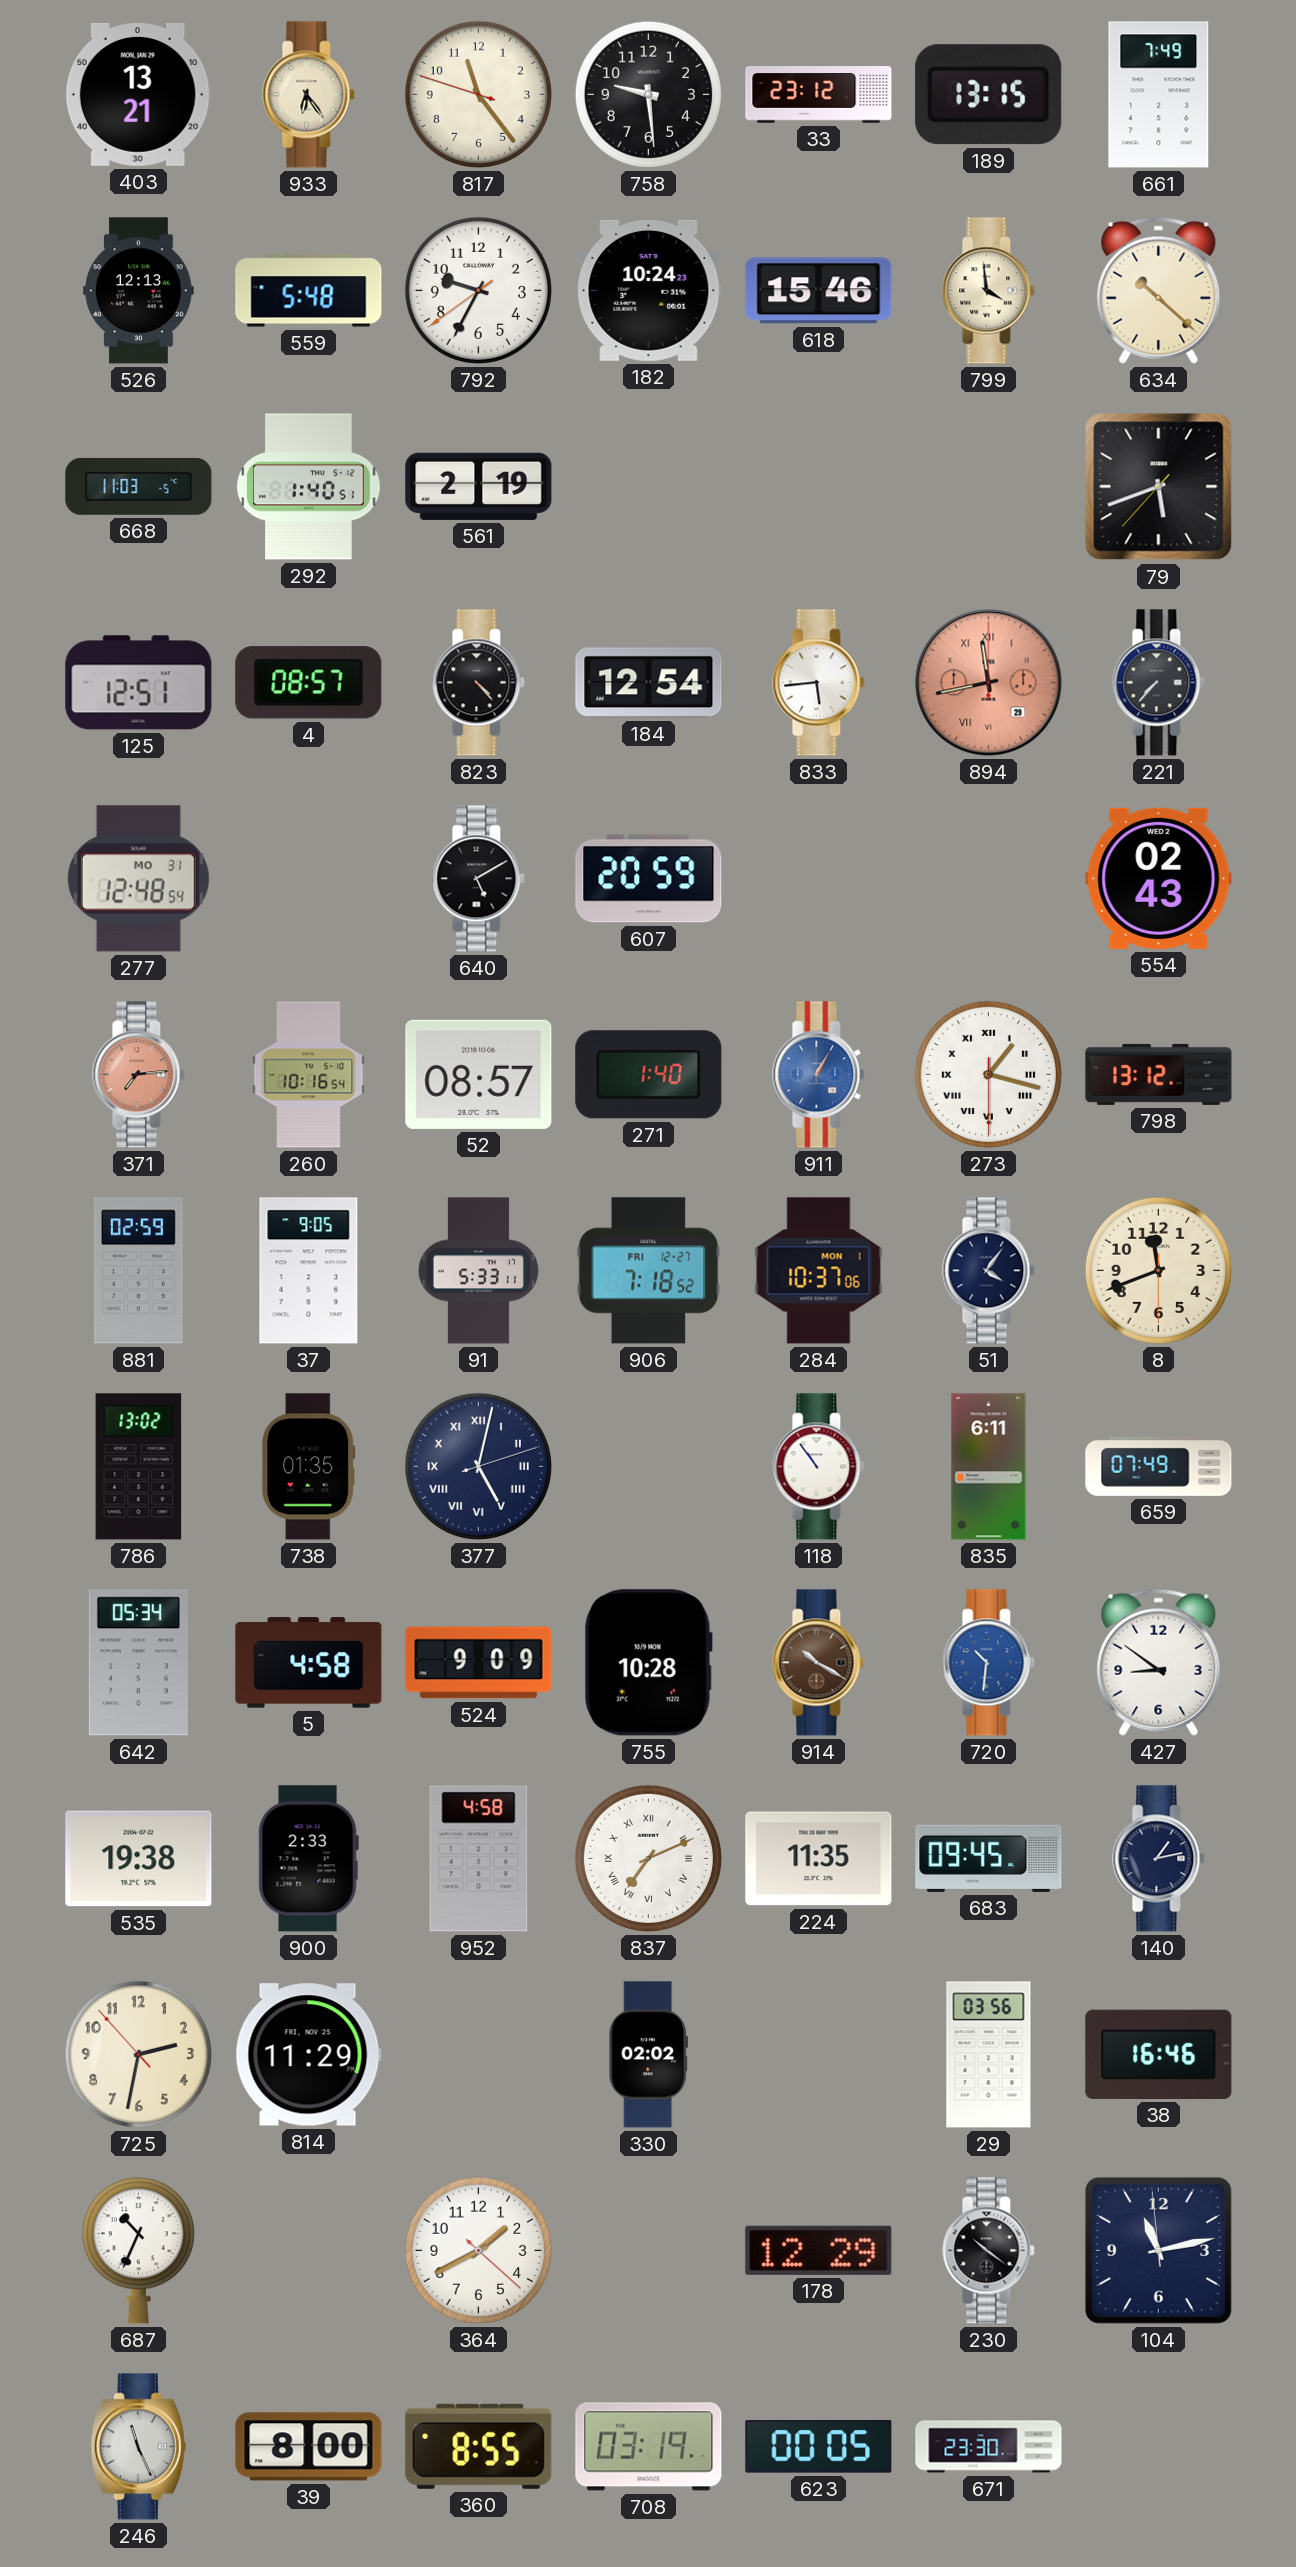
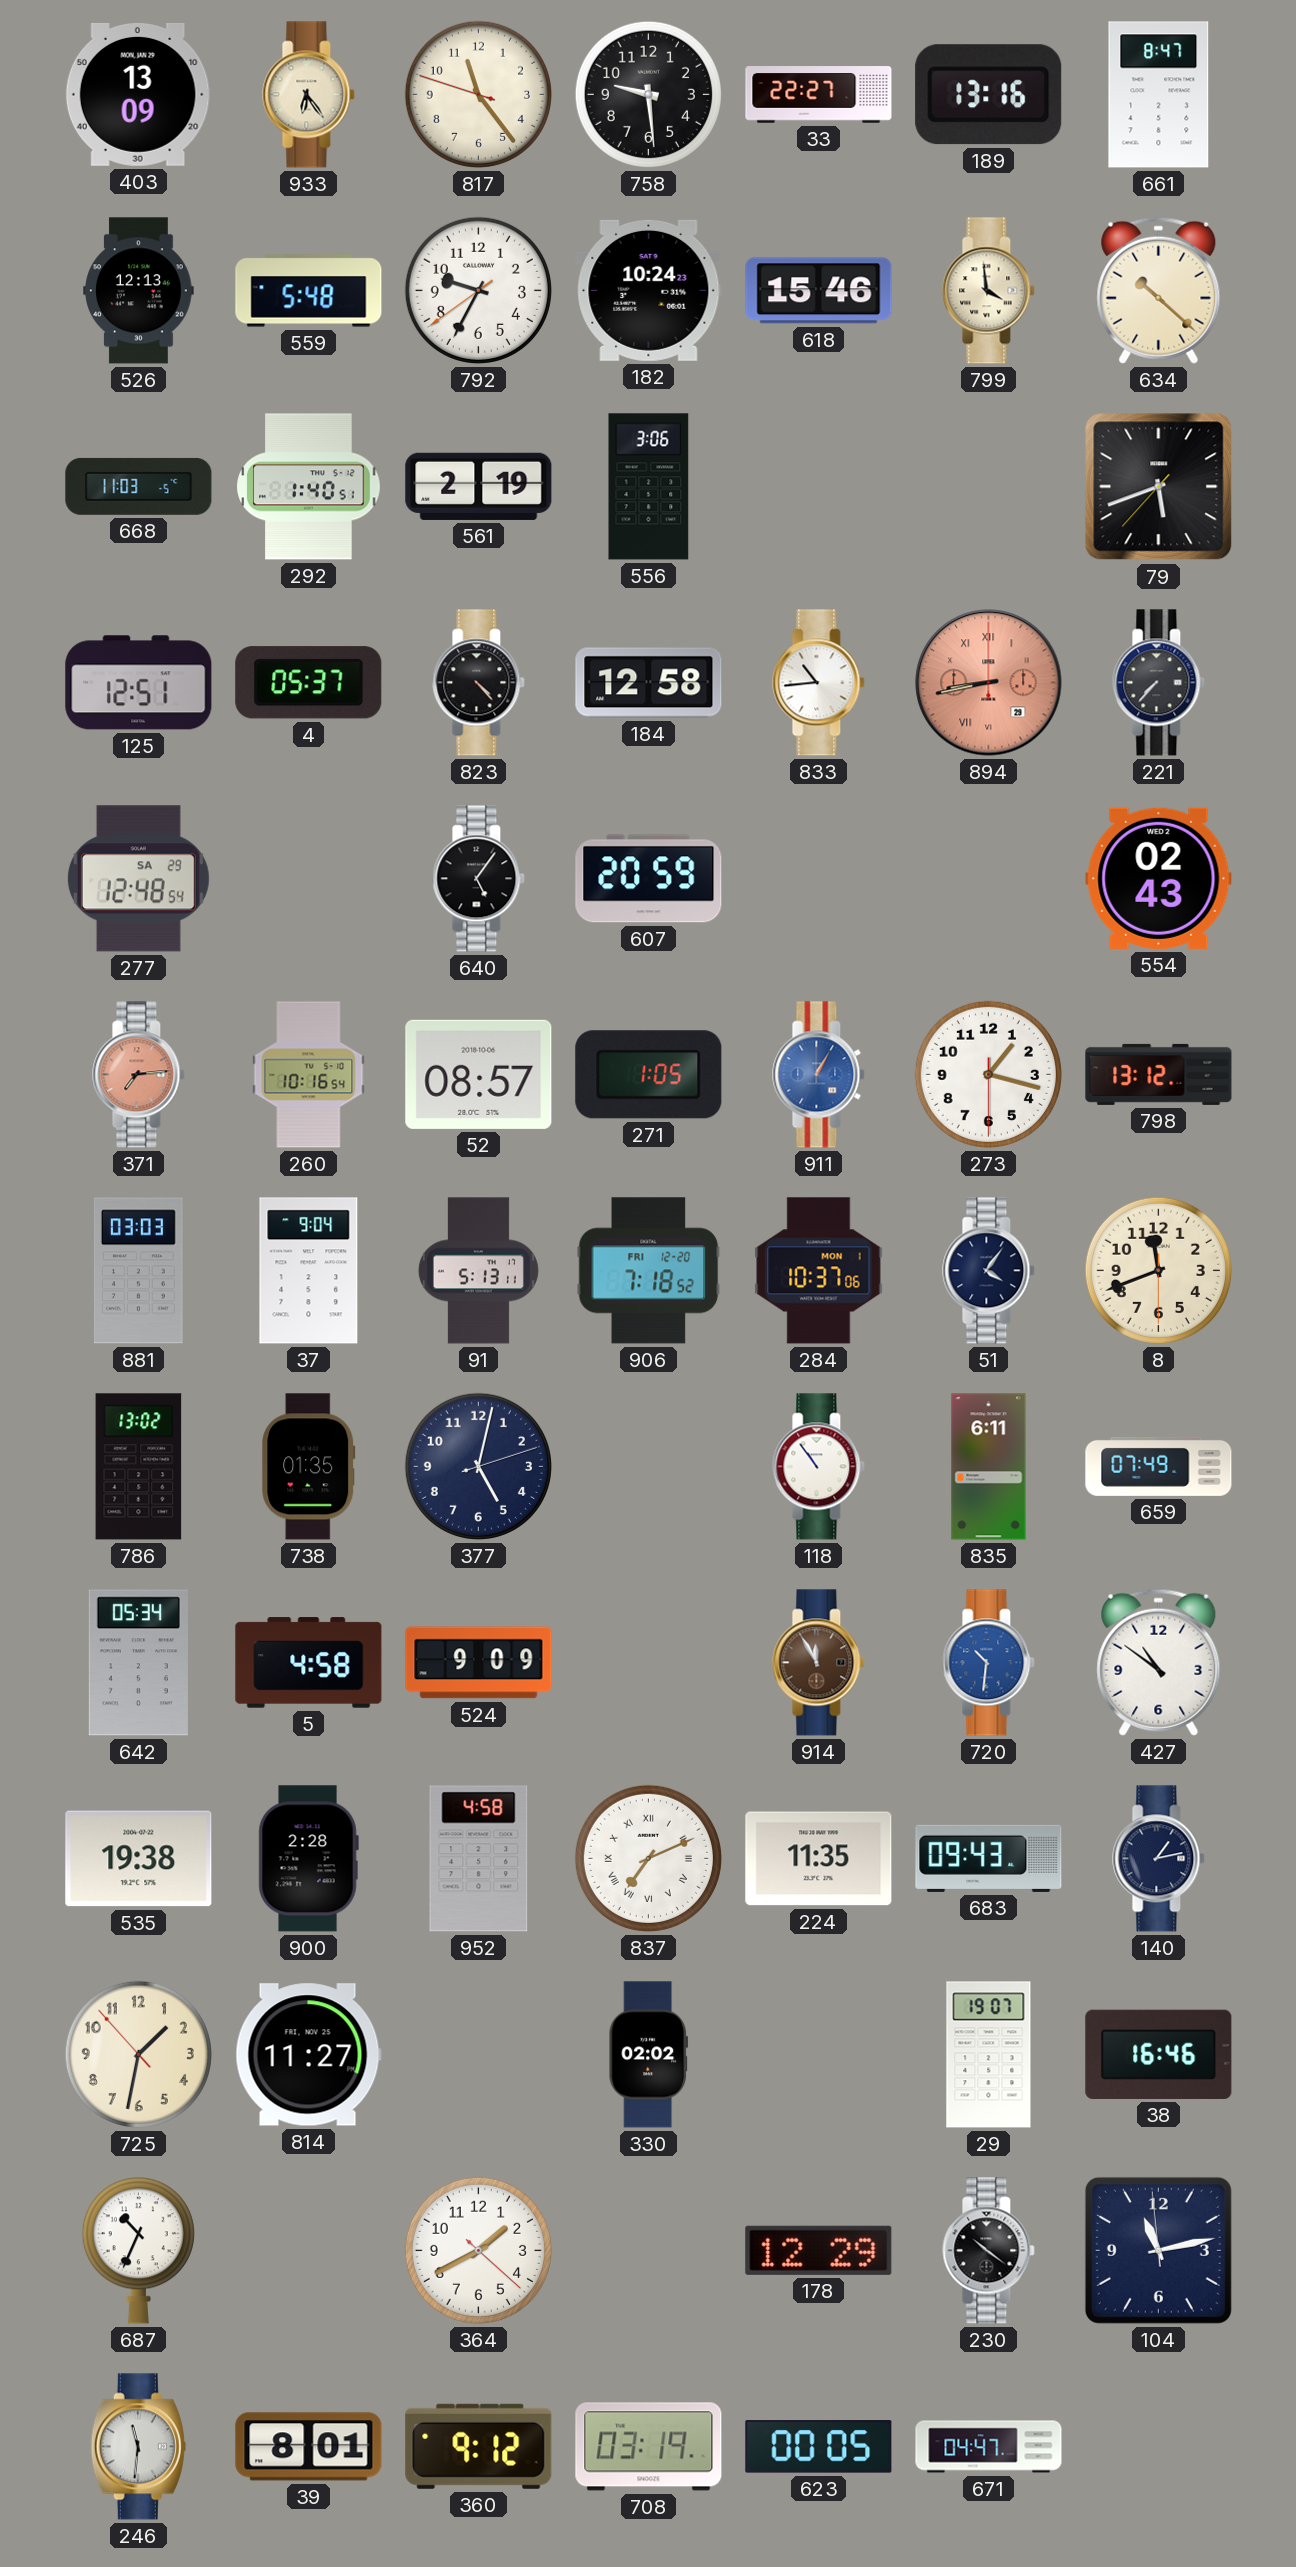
403: 13:21 -> 13:09
33: 23:12 -> 22:27
189: 13:15 -> 13:16
661: 7:49 -> 8:47
556: none -> 3:06
4: 08:57 -> 05:37
184: 12:54 -> 12:58
833: 5:44 -> 10:44
894: 11:43 -> 8:43
277 date: MO 31 -> SA 29
640: 5:10 -> 5:06
271: 1:40 -> 1:05
273 numerals: Roman -> Arabic
881: 02:59 -> 03:03
37: 9:05 -> 9:04
91: 5:33 -> 5:13
906 date: FRI 12-27 -> FRI 12-20
377 numerals: Roman -> Arabic
755: 10:28 -> none
914: 10:20 -> 11:55
427: 8:51 -> 10:51
900: 2:33 -> 2:28
683: 09:45 -> 09:43
725: 2:31 -> 1:31
814: 11:29 -> 11:27
29: 03:56 -> 19:07
246: 11:26 -> 11:31
39: 8:00 -> 8:01
360: 8:55 -> 9:12
671: 23:30 -> 04:47
